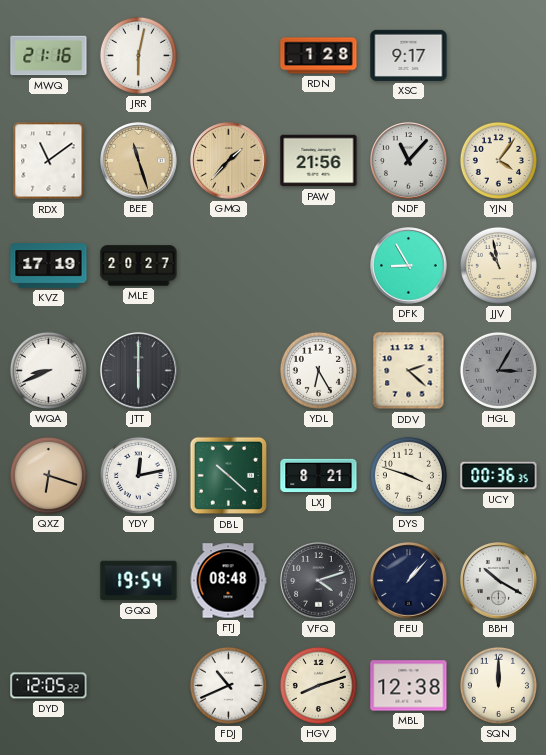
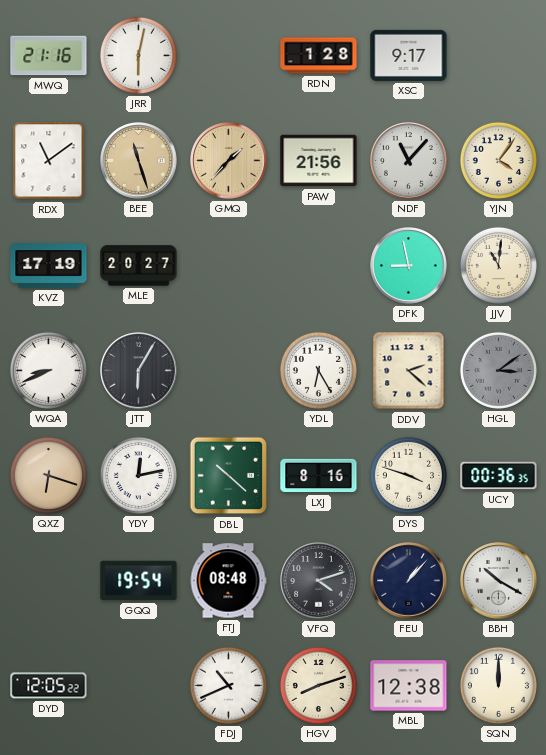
DFK: 8:55 -> 8:58
JJV: 10:58 -> 11:01
JTT: 6:00 -> 6:05
HGL: 3:05 -> 3:09
LXJ: 8:21 -> 8:16
